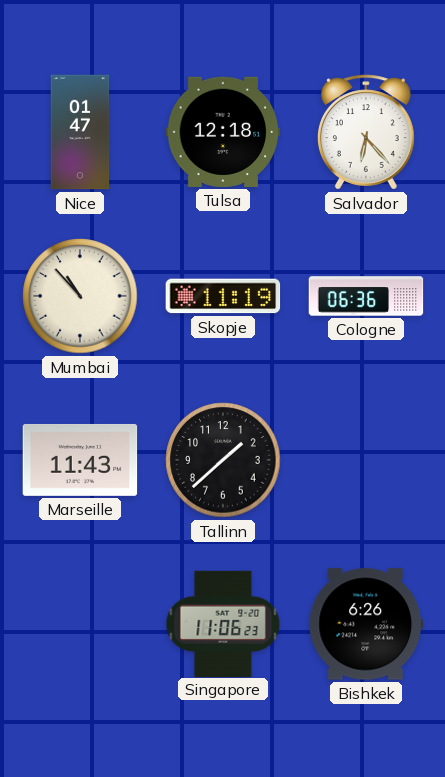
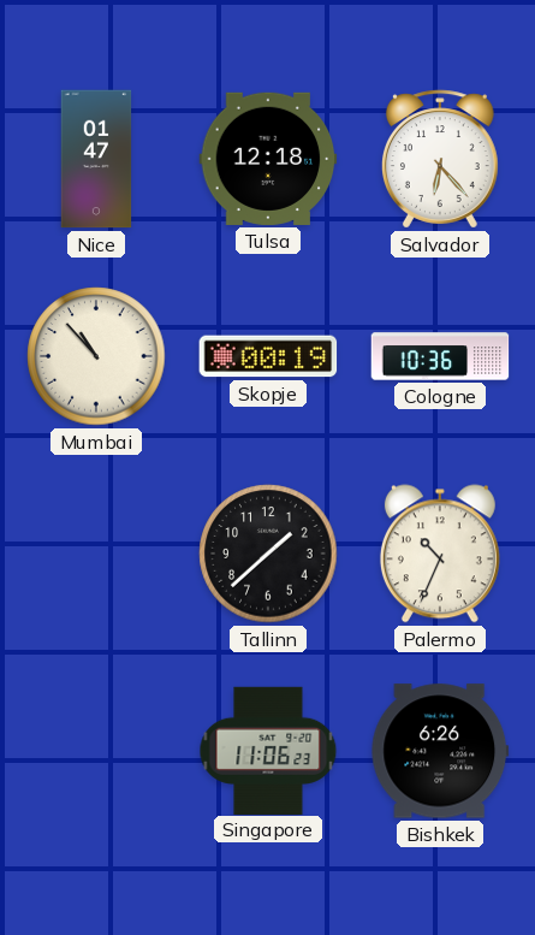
Skopje: 11:19 -> 00:19
Cologne: 06:36 -> 10:36
Marseille: 11:43 -> none
Palermo: none -> 10:34
